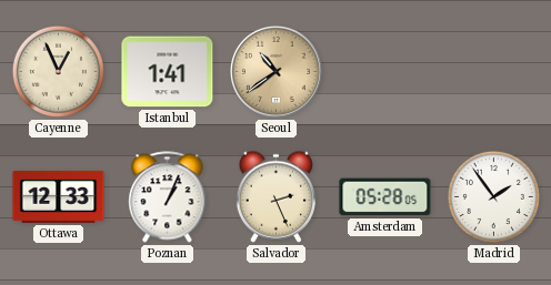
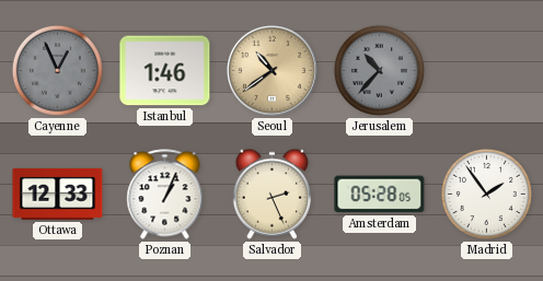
Cayenne dial: cream -> grey
Istanbul: 1:41 -> 1:46
Jerusalem: none -> 10:37
